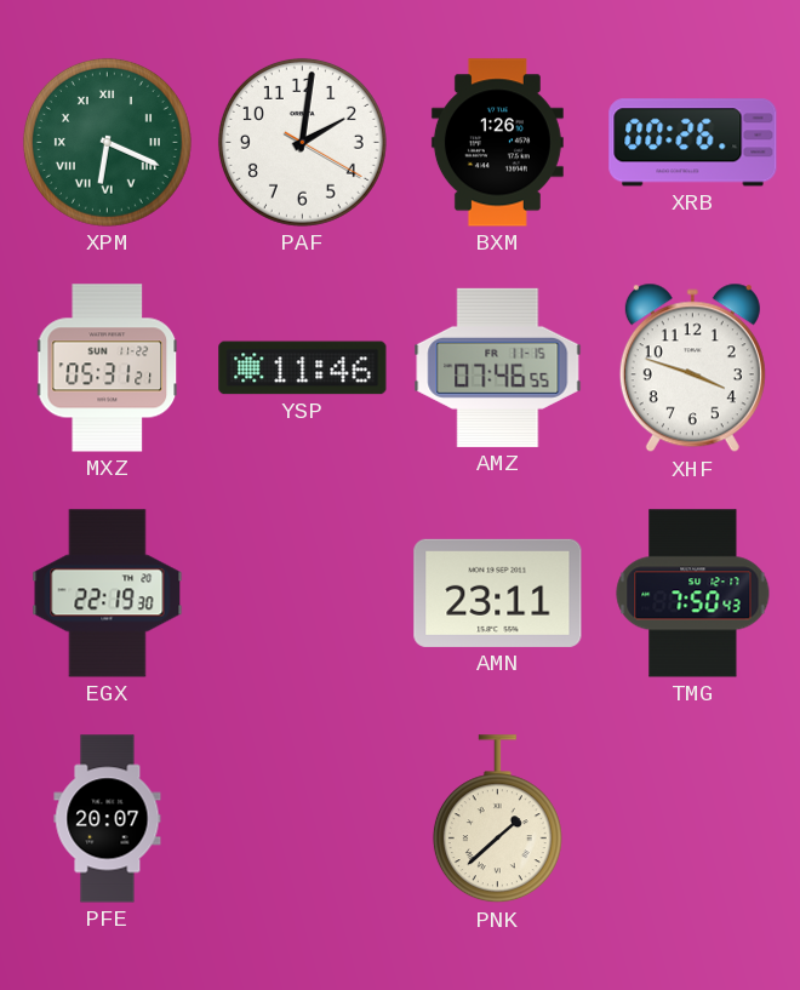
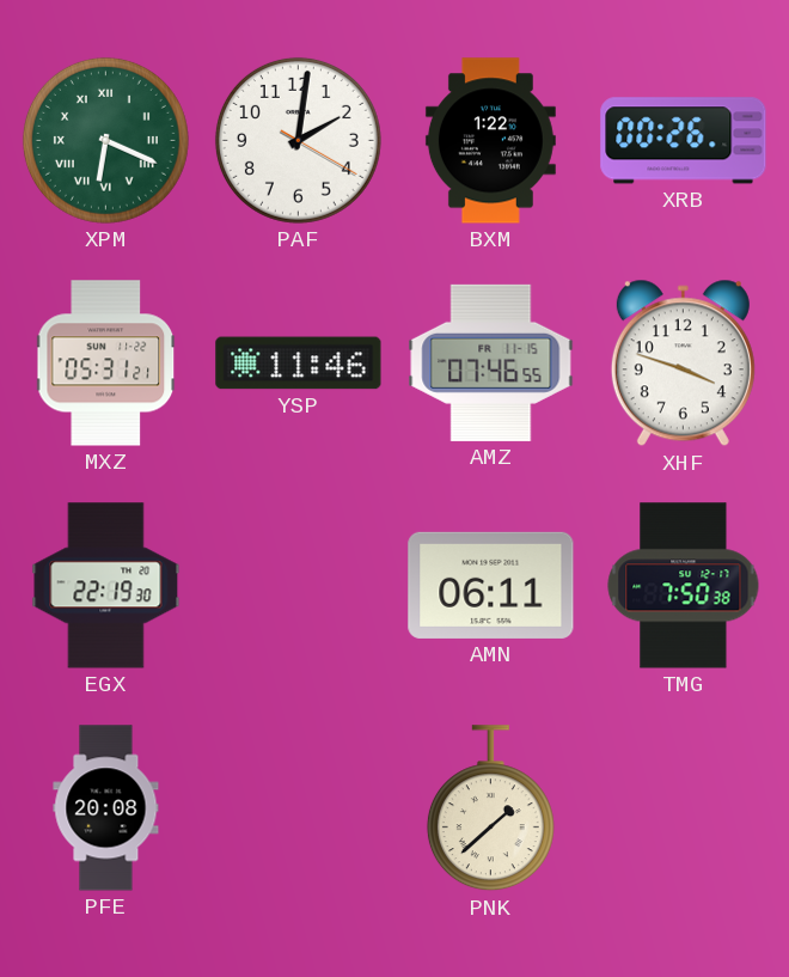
BXM: 1:26 -> 1:22
AMN: 23:11 -> 06:11
TMG: 7:50:43 -> 7:50:38
PFE: 20:07 -> 20:08
